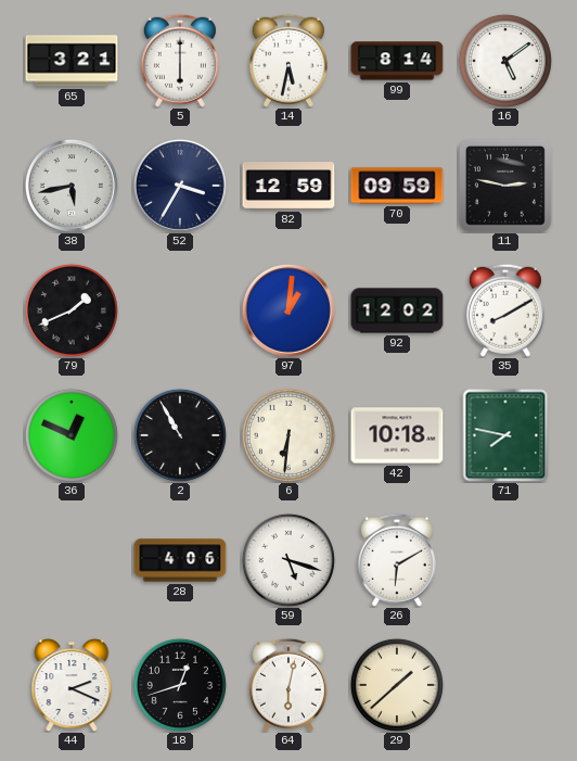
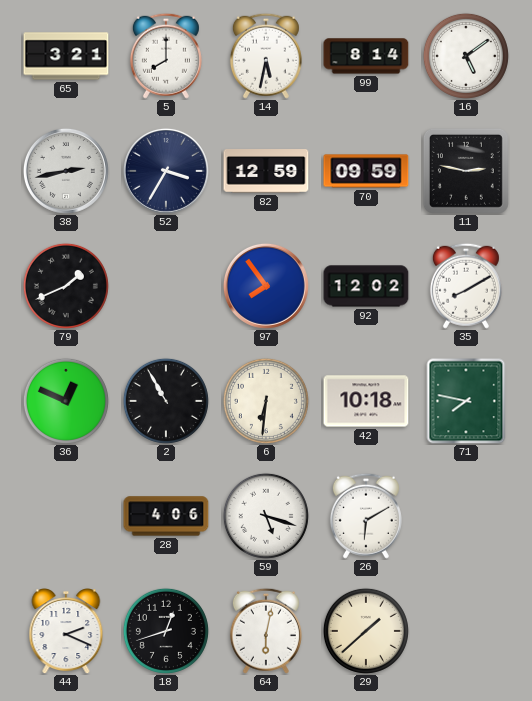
5: 6:00 -> 8:00
38: 5:43 -> 2:43
97: 1:01 -> 7:54
